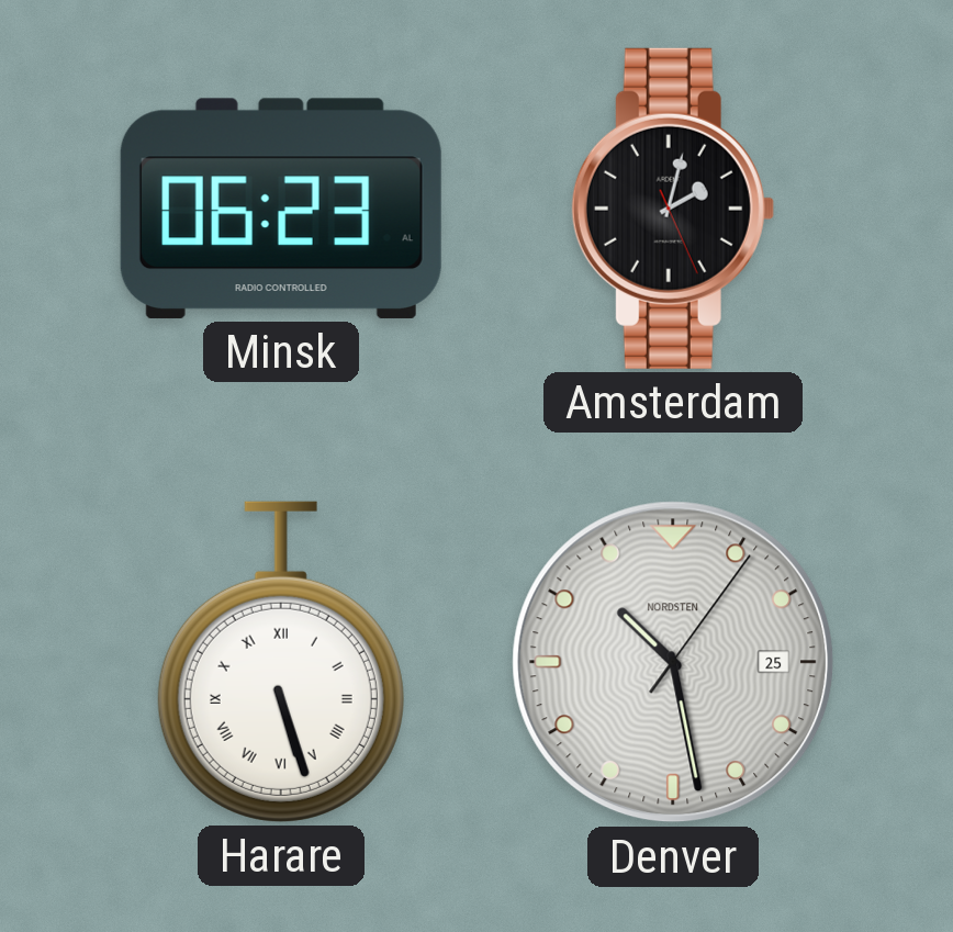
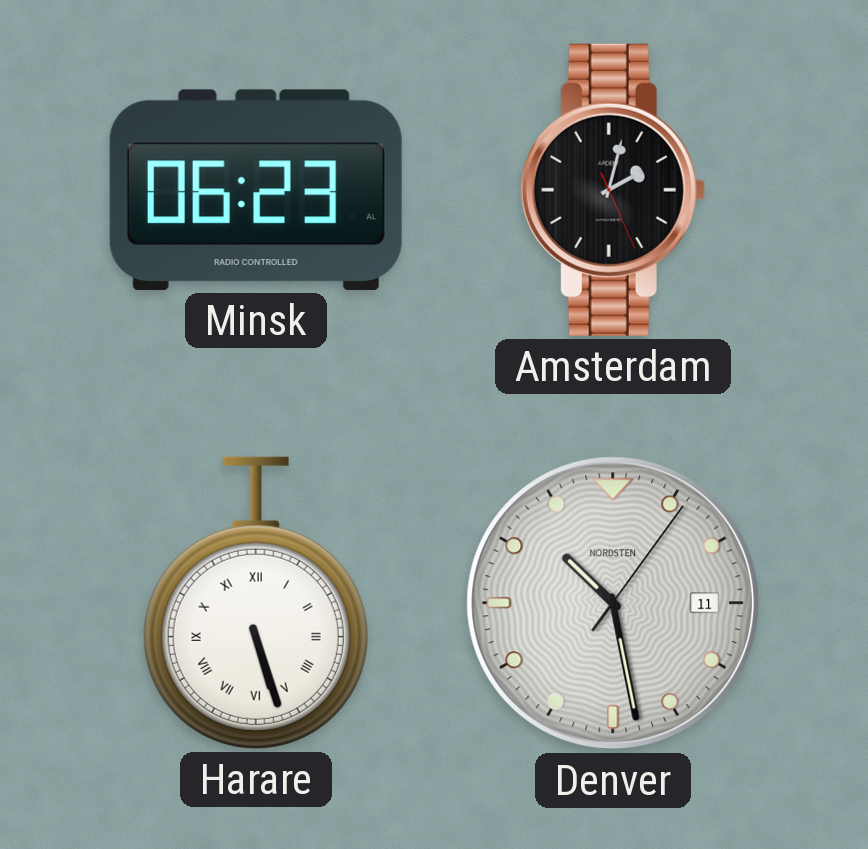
Denver date: 25 -> 11
